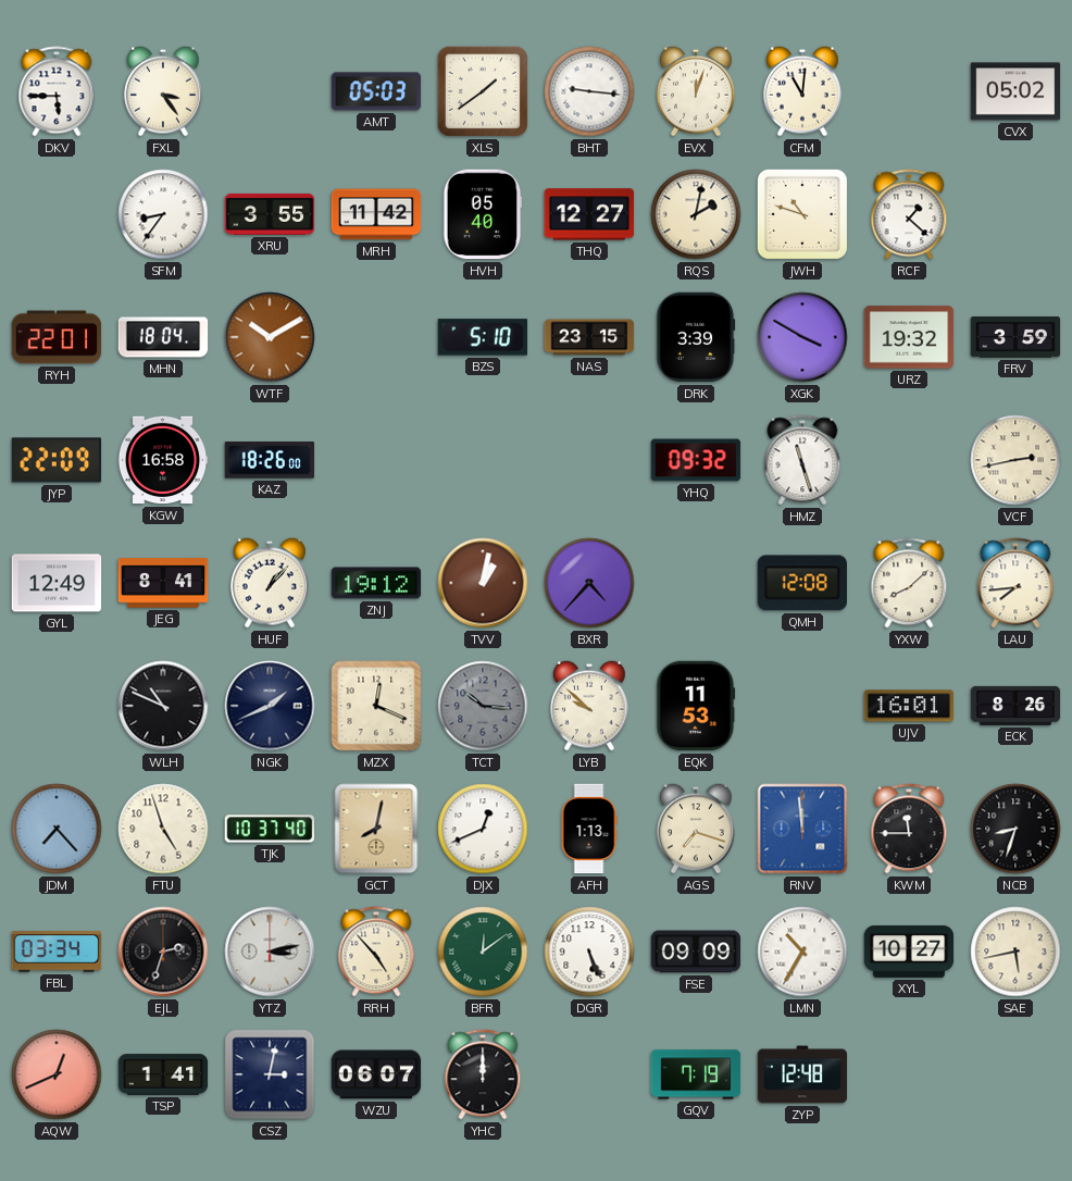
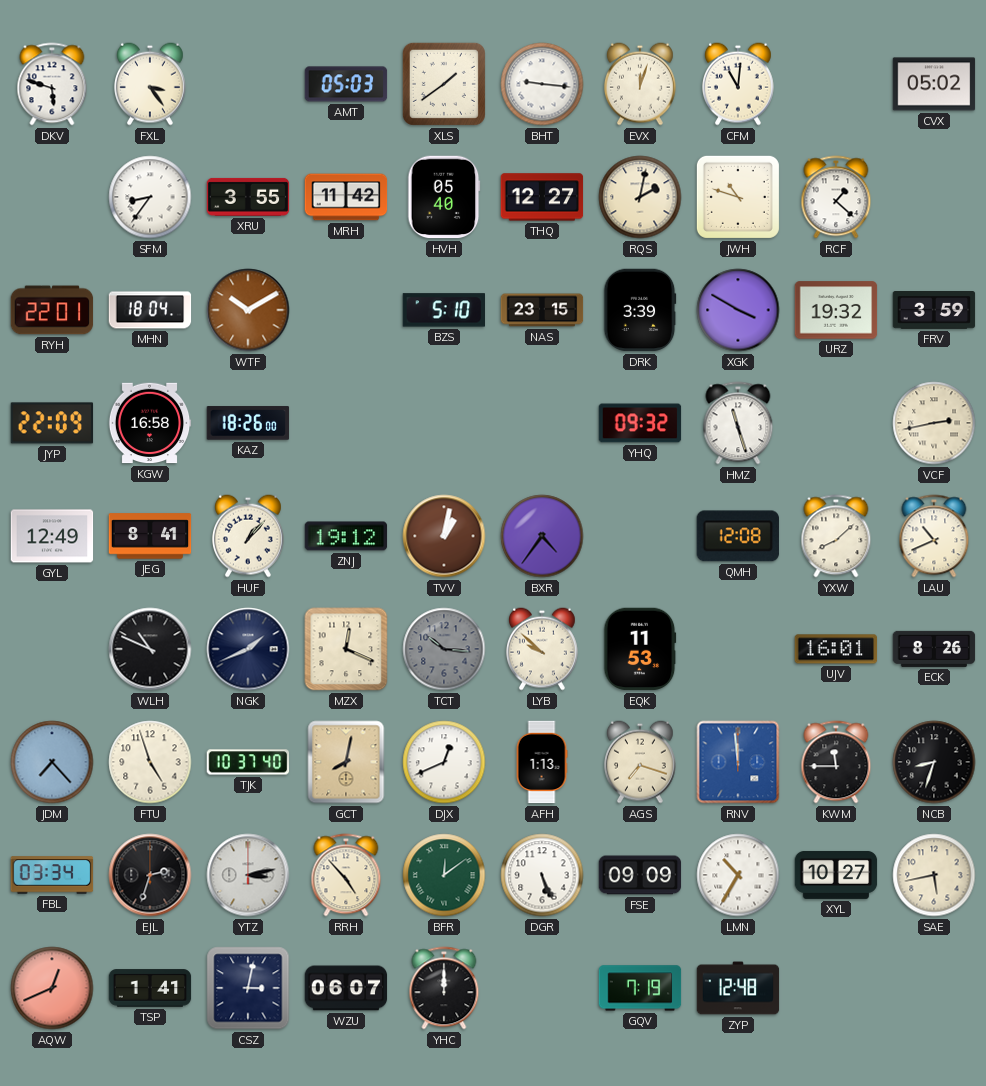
DKV: 5:45 -> 5:48
BXR: 4:37 -> 4:36
LAU: 7:44 -> 10:41
